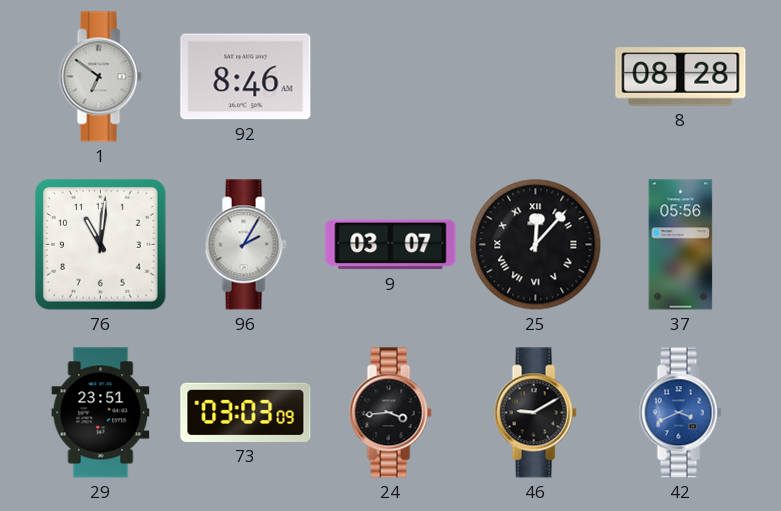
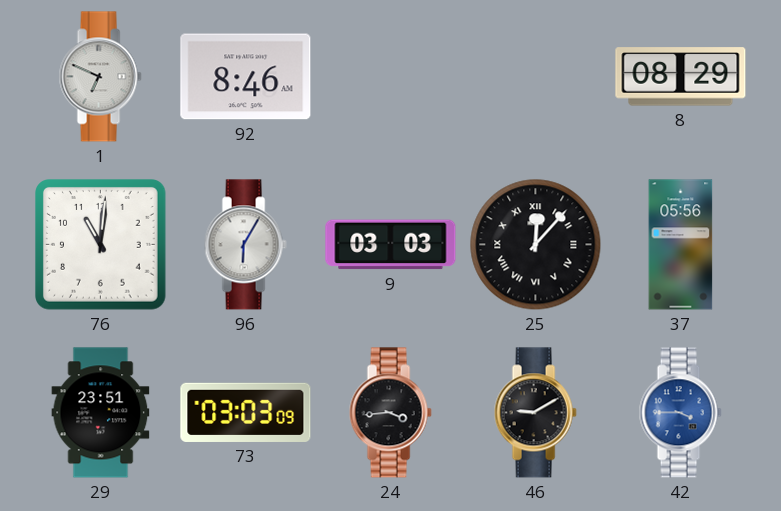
1: 6:51 -> 6:49
8: 08:28 -> 08:29
96: 2:05 -> 6:05
9: 03:07 -> 03:03
42: 3:41 -> 3:45
